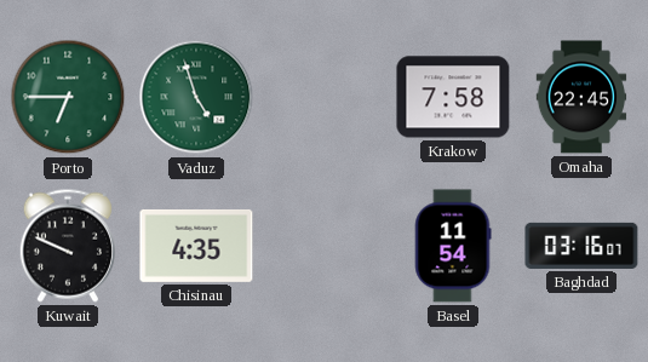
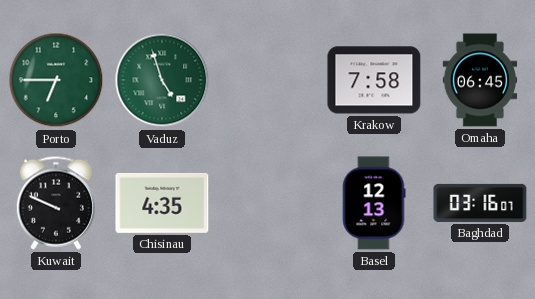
Omaha: 22:45 -> 06:45
Basel: 11:54 -> 12:13
